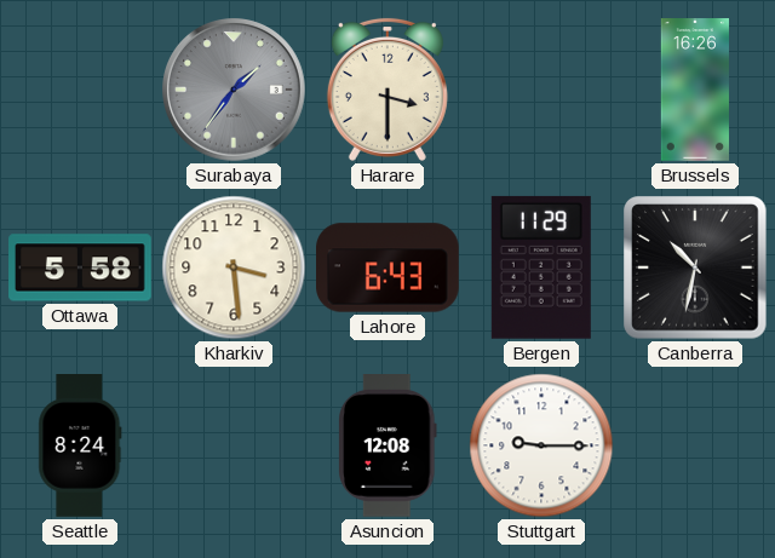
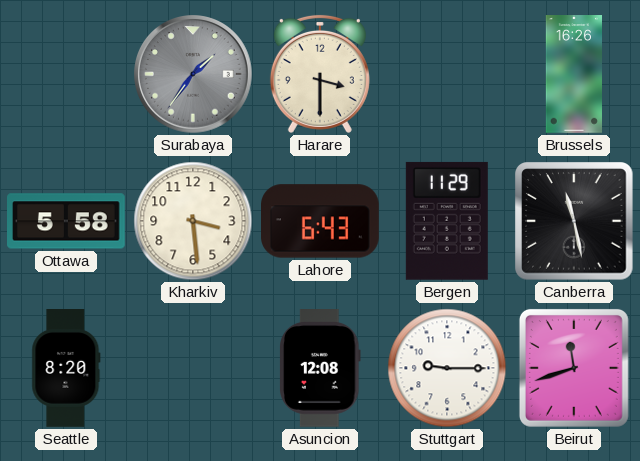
Canberra: 10:32 -> 11:28
Seattle: 8:24 -> 8:20
Beirut: none -> 11:42
